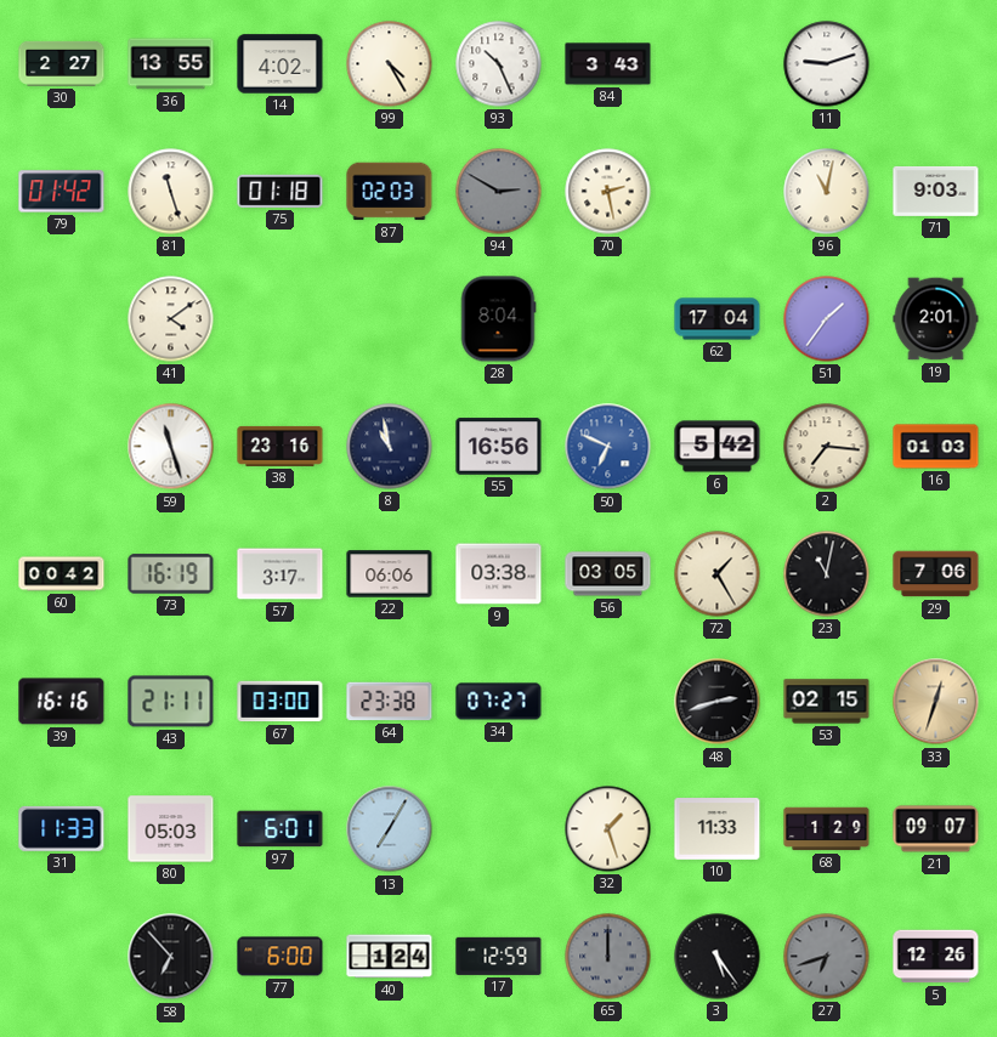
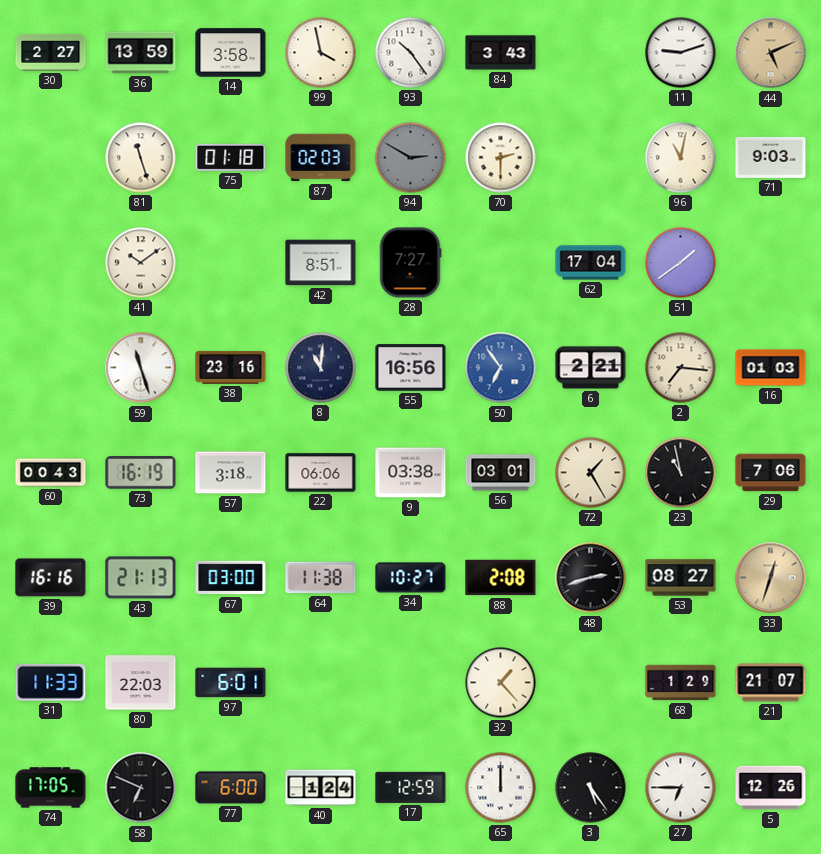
36: 13:55 -> 13:59
14: 4:02 -> 3:58
99: 4:25 -> 3:58
93: 10:26 -> 10:24
44: none -> 5:11
79: 01:42 -> none
70: 2:28 -> 2:30
41: 4:09 -> 10:09
42: none -> 8:51
28: 8:04 -> 7:27
51: 1:36 -> 1:39
19: 2:01 -> none
8: 10:58 -> 11:01
50: 6:49 -> 6:54
6: 5:42 -> 2:21
60: 00:42 -> 00:43
57: 3:17 -> 3:18
56: 03:05 -> 03:01
23: 11:02 -> 10:58
43: 21:11 -> 21:13
64: 23:38 -> 11:38
34: 07:27 -> 10:27
88: none -> 2:08
53: 02:15 -> 08:27
80: 05:03 -> 22:03
13: 7:05 -> none
32: 1:27 -> 1:23
10: 11:33 -> none
21: 09:07 -> 21:07
74: none -> 17:05
58: 6:53 -> 6:49
65 dial: grey -> white
27: 6:42 -> 6:45
27 dial: grey -> white
